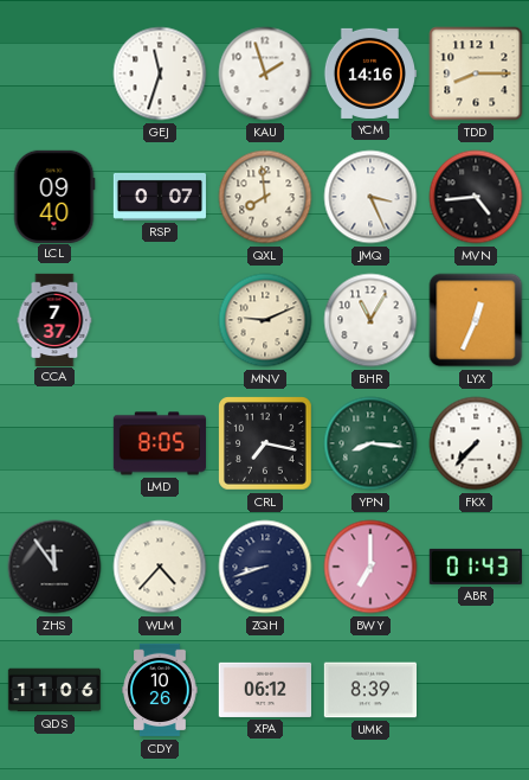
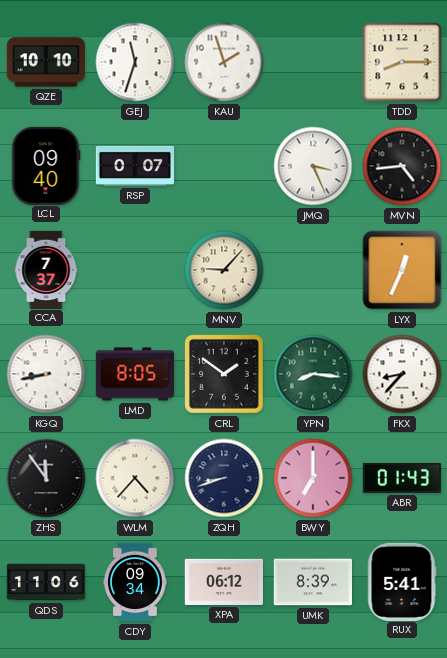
QZE: none -> 10:10
YCM: 14:16 -> none
QXL: 7:59 -> none
MNV: 9:11 -> 9:07
BHR: 11:05 -> none
KGQ: none -> 8:43
CRL: 7:17 -> 1:51
FKX: 7:37 -> 8:37
CDY: 10:26 -> 09:34
RUX: none -> 5:41
